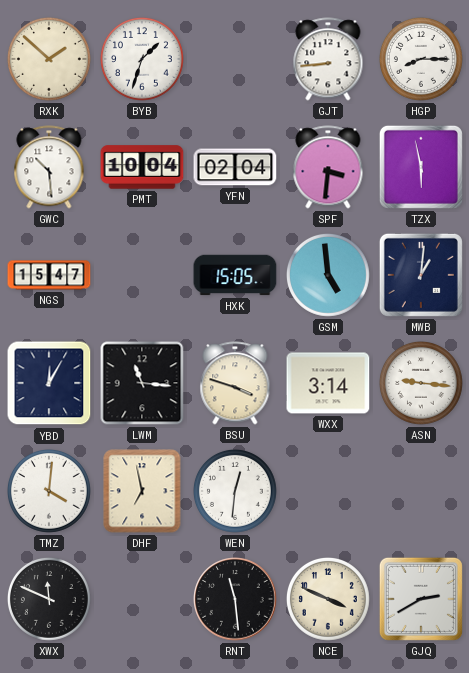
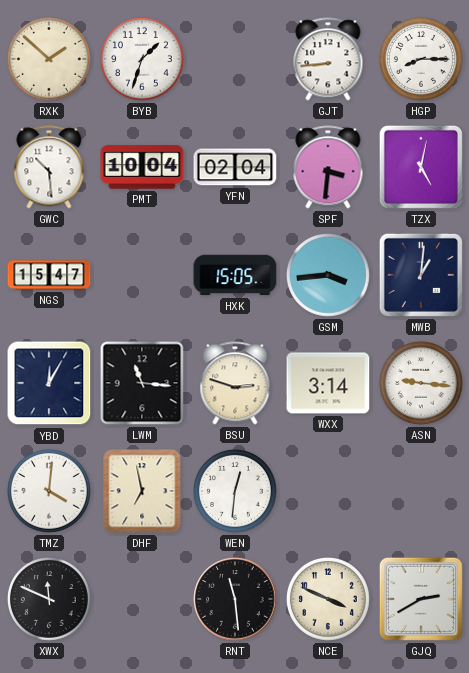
TZX: 5:58 -> 5:02
GSM: 4:59 -> 3:44
BSU: 3:48 -> 2:48
